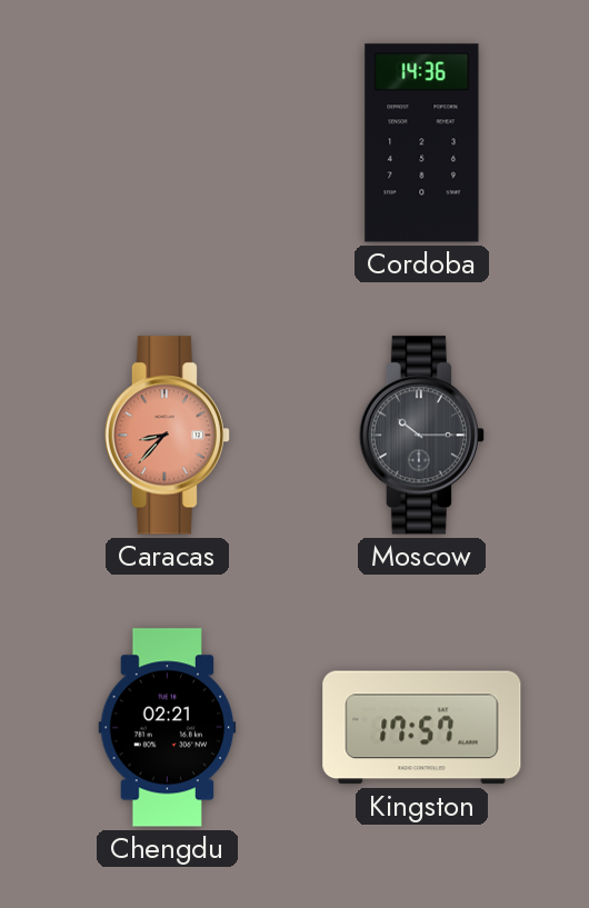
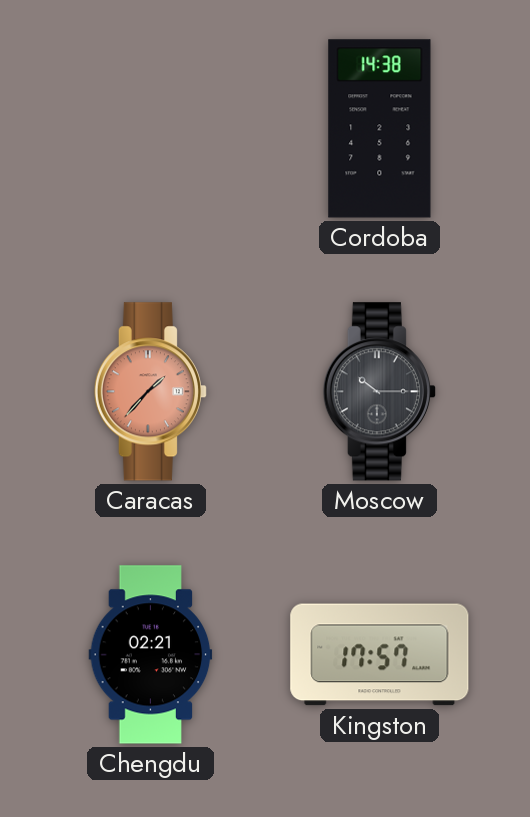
Cordoba: 14:36 -> 14:38
Caracas: 8:37 -> 1:37
